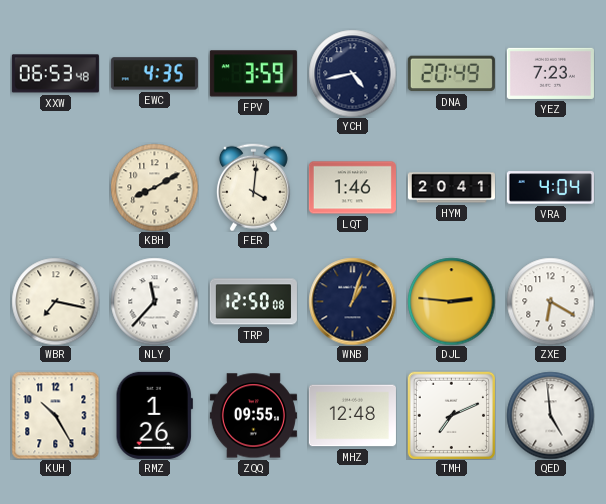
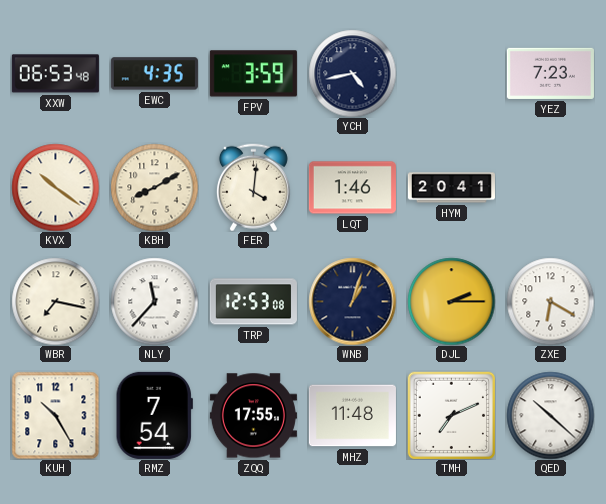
DNA: 20:49 -> none
KVX: none -> 10:21
VRA: 4:04 -> none
TRP: 12:50 -> 12:53
DJL: 2:46 -> 2:15
RMZ: 1:26 -> 7:54
ZQQ: 09:55 -> 17:55
MHZ: 12:48 -> 11:48
QED: 4:59 -> 10:22
